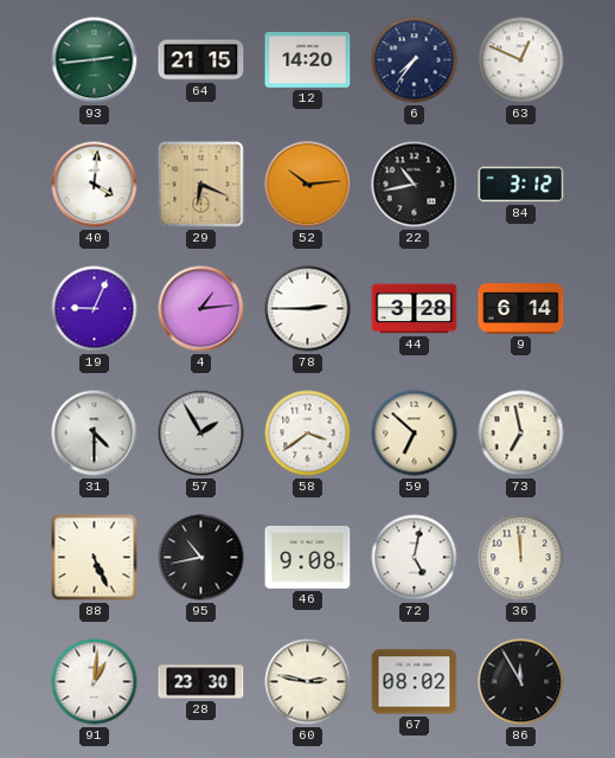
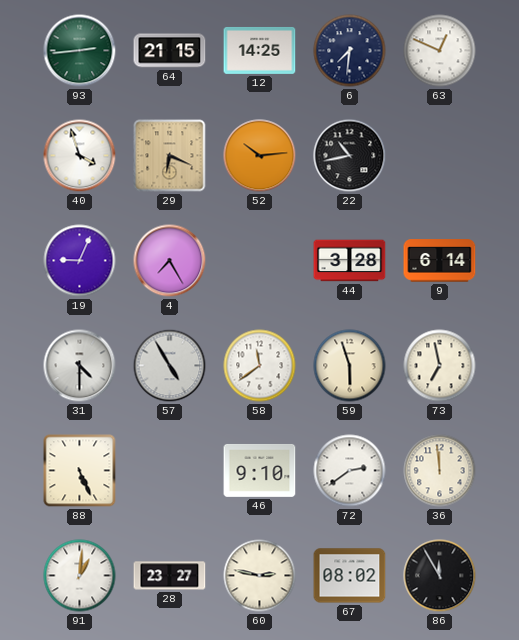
12: 14:20 -> 14:25
6: 7:36 -> 7:31
40: 4:01 -> 3:57
84: 3:12 -> none
4: 1:14 -> 7:25
78: 2:45 -> none
57: 1:55 -> 4:55
58: 3:39 -> 11:39
59: 6:52 -> 5:57
95: 10:43 -> none
46: 9:08 -> 9:10
72: 5:02 -> 2:39
28: 23:30 -> 23:27
